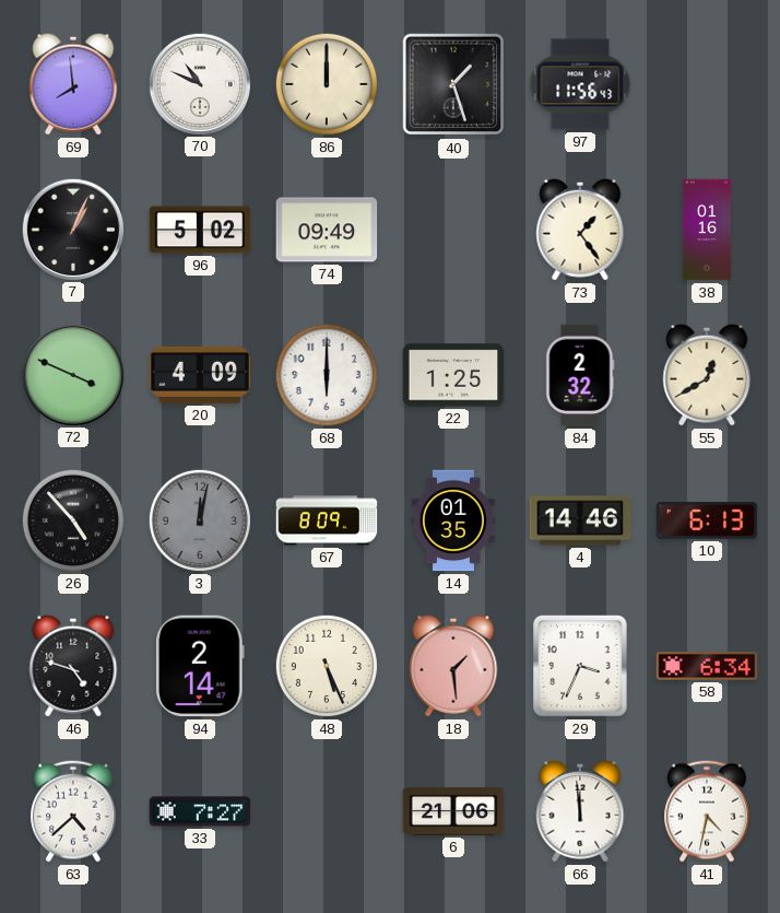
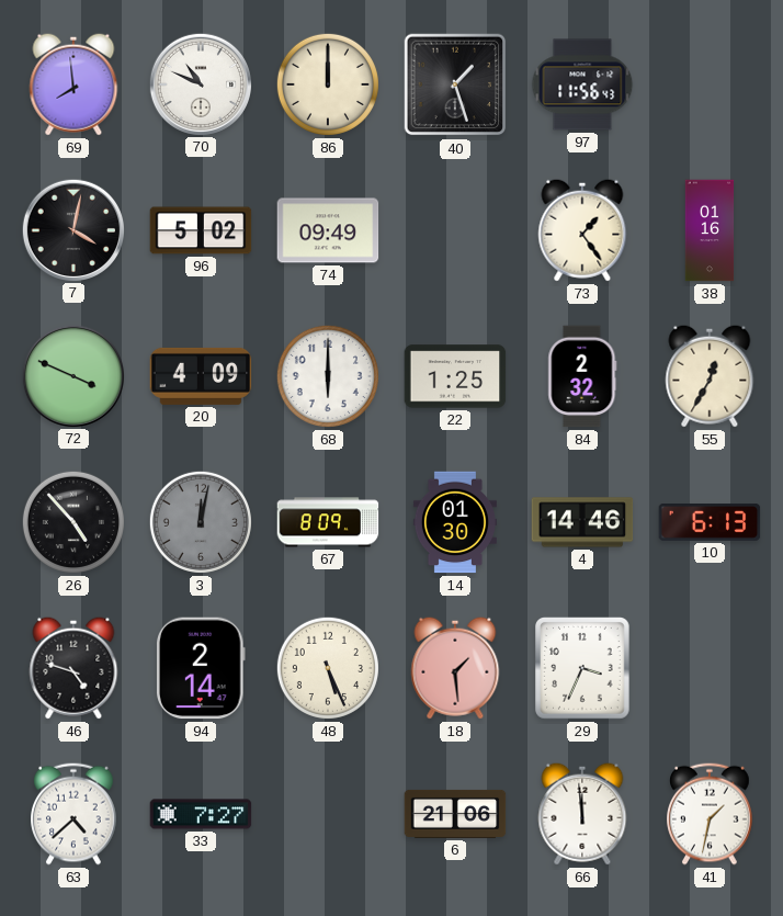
7: 1:04 -> 4:02
55: 12:40 -> 12:35
14: 01:35 -> 01:30
58: 6:34 -> none
41: 4:32 -> 1:32
